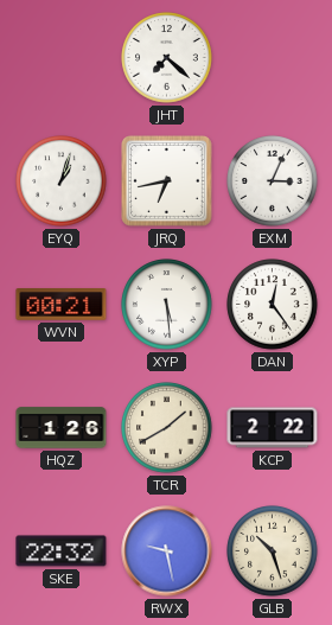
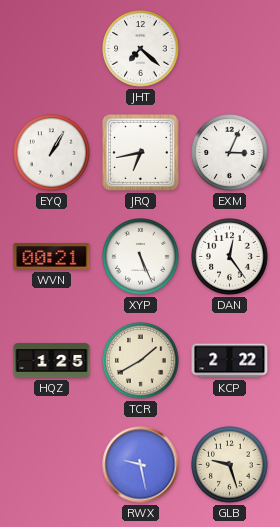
EYQ: 1:03 -> 1:05
XYP: 5:29 -> 5:26
HQZ: 1:26 -> 1:25
SKE: 22:32 -> none
GLB: 10:27 -> 9:27
